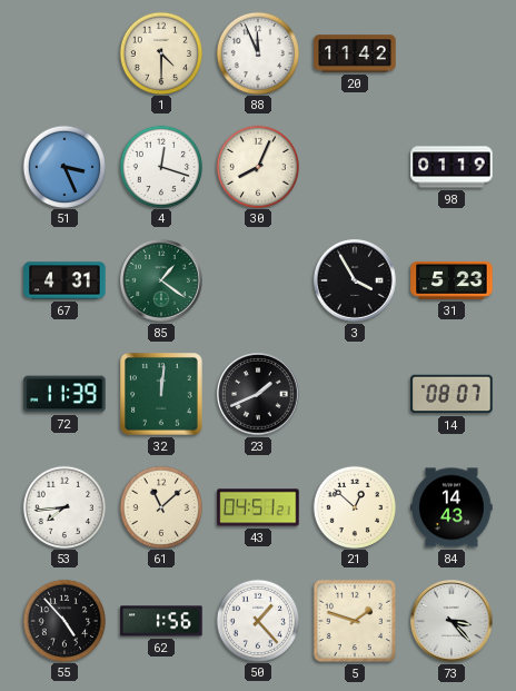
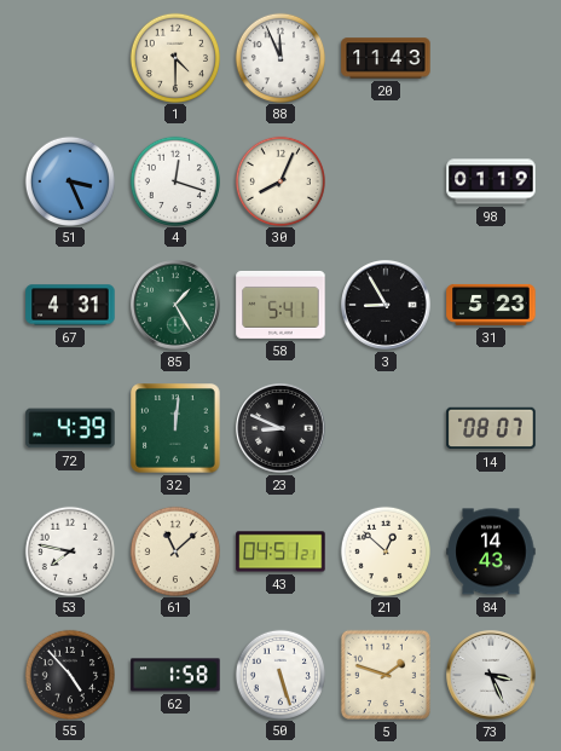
20: 11:42 -> 11:43
85: 1:21 -> 1:25
58: none -> 5:41
3: 3:55 -> 8:55
72: 11:39 -> 4:39
23: 1:41 -> 8:49
53: 7:44 -> 7:47
62: 1:56 -> 1:58
50: 1:23 -> 5:27
73: 3:23 -> 3:26
